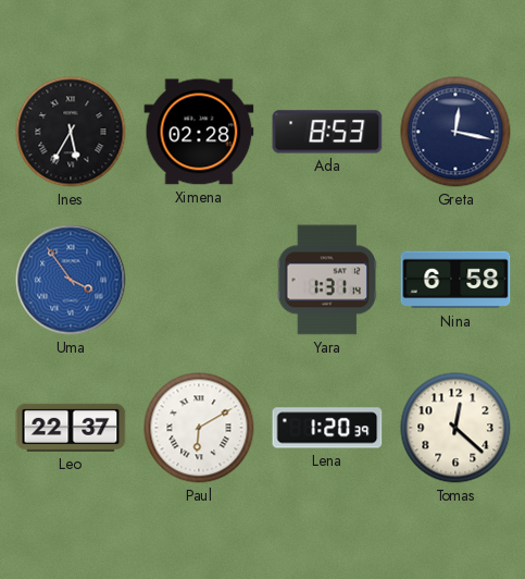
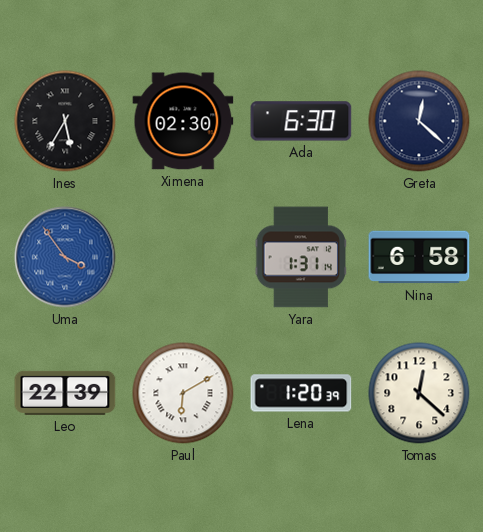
Ximena: 02:28 -> 02:30
Ada: 8:53 -> 6:30
Greta: 12:17 -> 12:22
Leo: 22:37 -> 22:39
